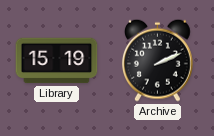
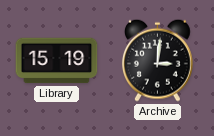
Archive: 2:11 -> 3:01
